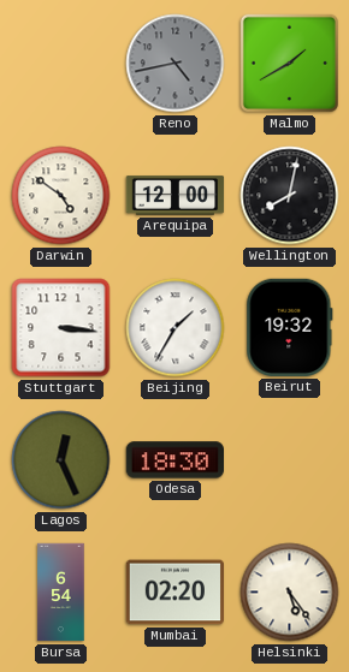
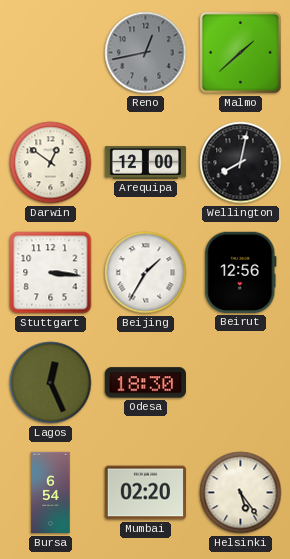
Reno: 4:43 -> 12:43
Malmo: 1:40 -> 1:38
Darwin: 4:51 -> 12:51
Beirut: 19:32 -> 12:56
